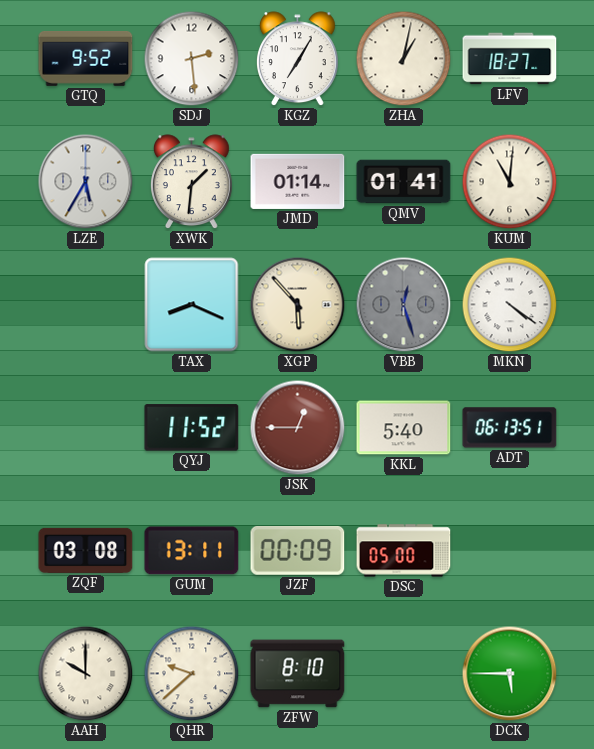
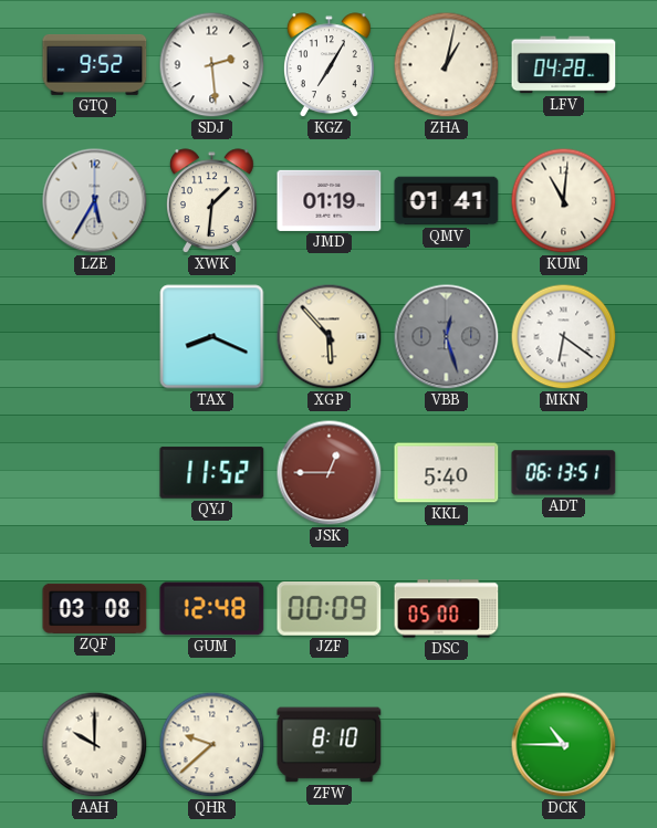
LFV: 18:27 -> 04:28
JMD: 01:14 -> 01:19
MKN: 4:21 -> 6:21
GUM: 13:11 -> 12:48
DCK: 5:45 -> 10:45
